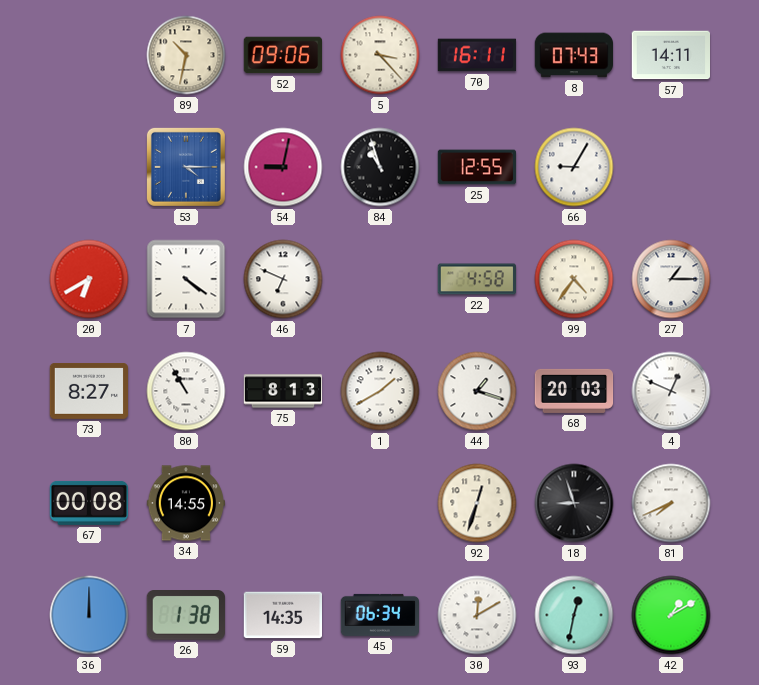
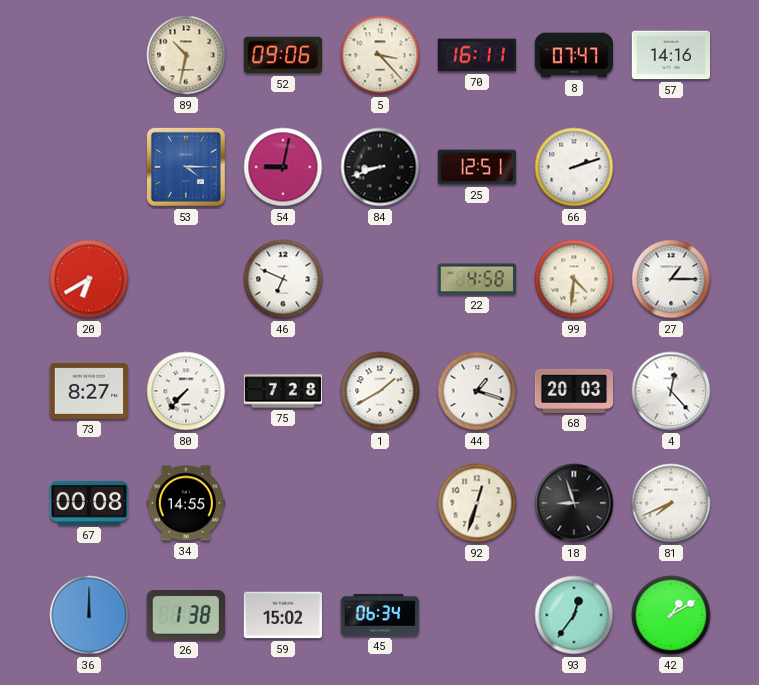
8: 07:43 -> 07:47
57: 14:11 -> 14:16
84: 10:57 -> 8:42
25: 12:55 -> 12:51
66: 9:05 -> 2:12
7: 4:21 -> none
99: 4:36 -> 4:31
80: 10:55 -> 7:37
75: 8:13 -> 7:28
4: 12:49 -> 12:23
59: 14:35 -> 15:02
30: 12:10 -> none
93: 12:32 -> 12:36
